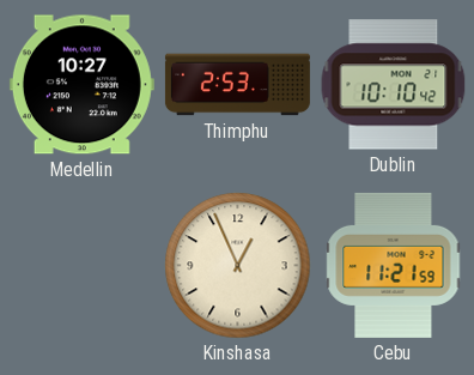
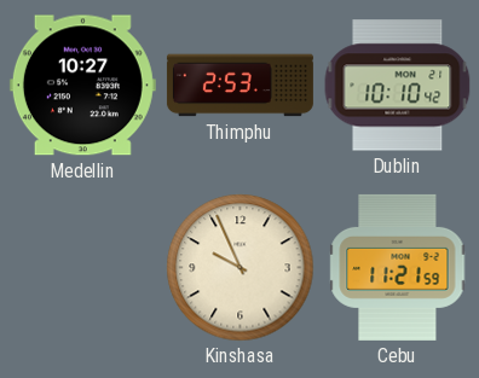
Kinshasa: 12:56 -> 9:56
